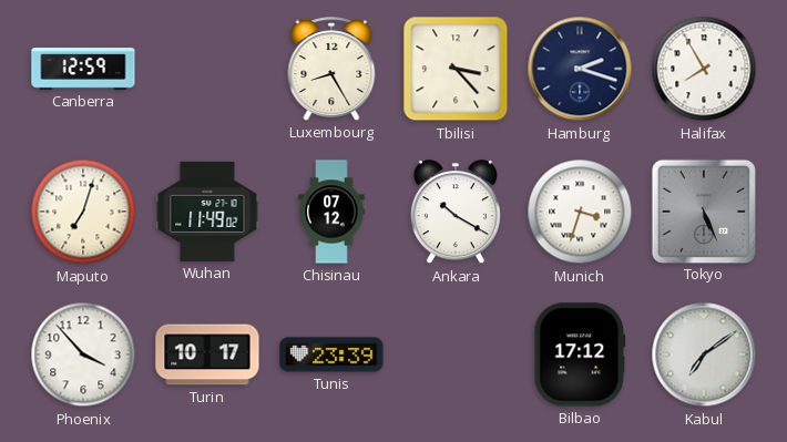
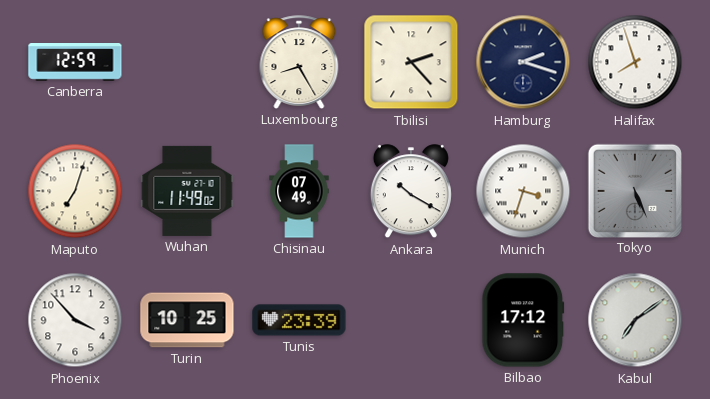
Tbilisi: 3:23 -> 2:23
Halifax: 7:55 -> 7:57
Chisinau: 07:12 -> 07:49
Turin: 10:17 -> 10:25
